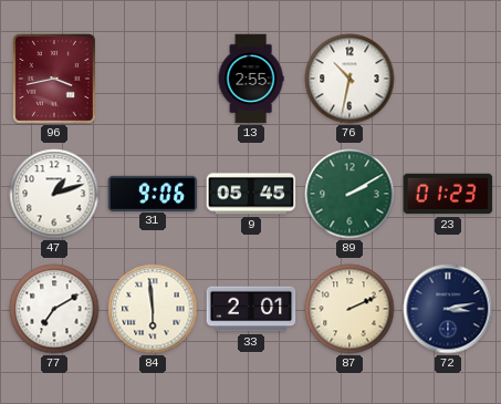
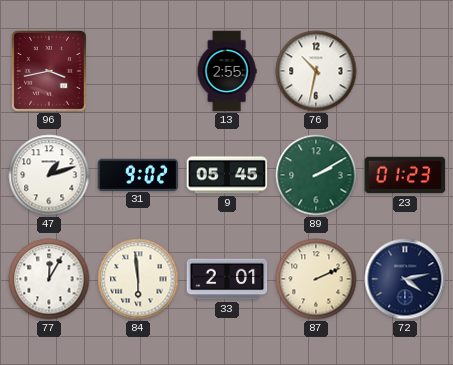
31: 9:06 -> 9:02
77: 7:10 -> 12:05
72: 3:13 -> 4:13
